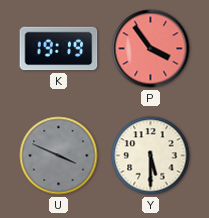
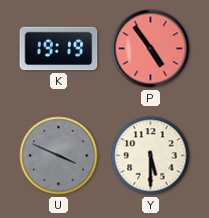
P: 3:54 -> 4:54
